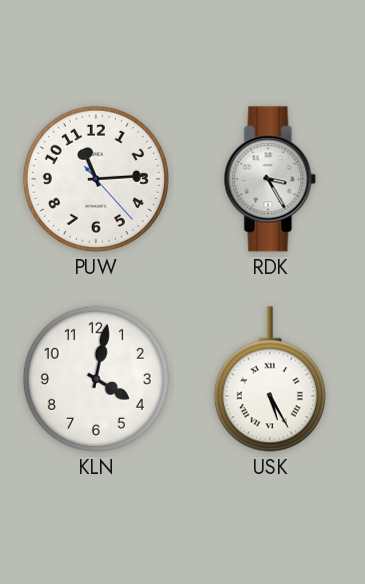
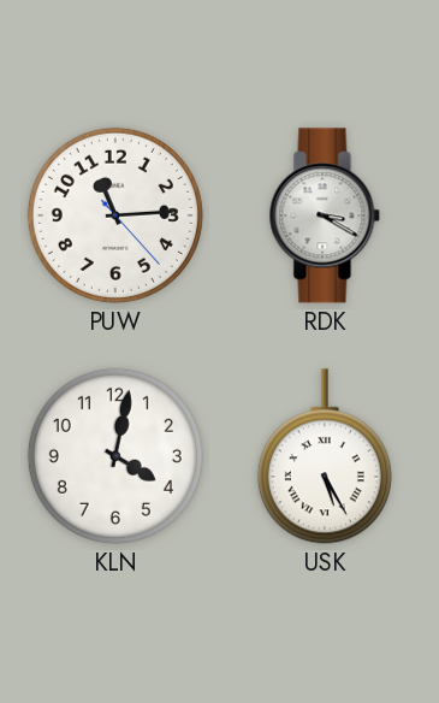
RDK: 3:25 -> 3:20
